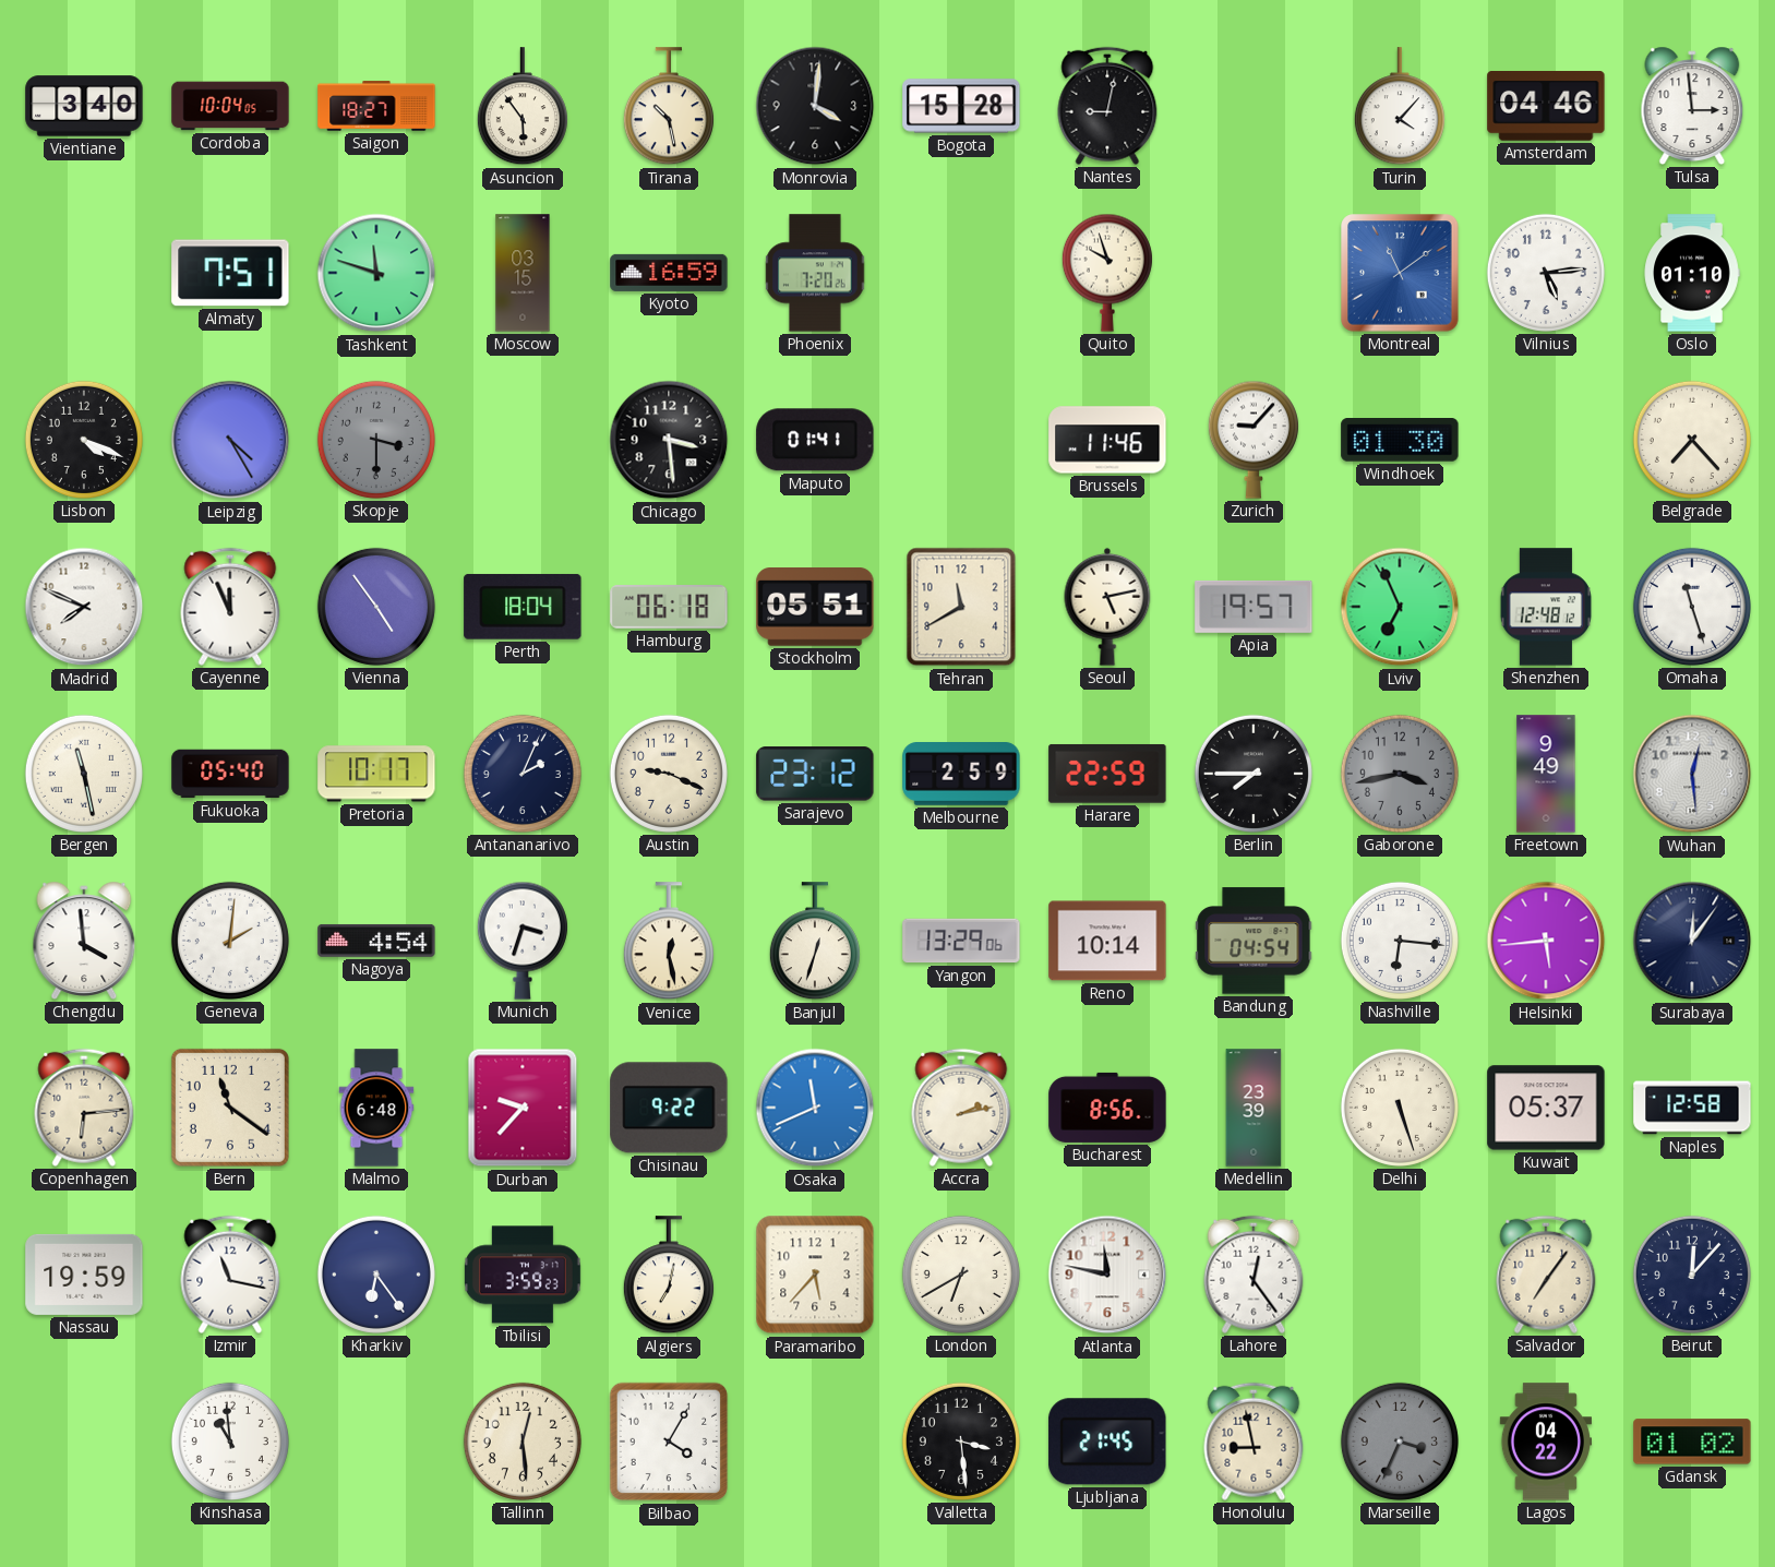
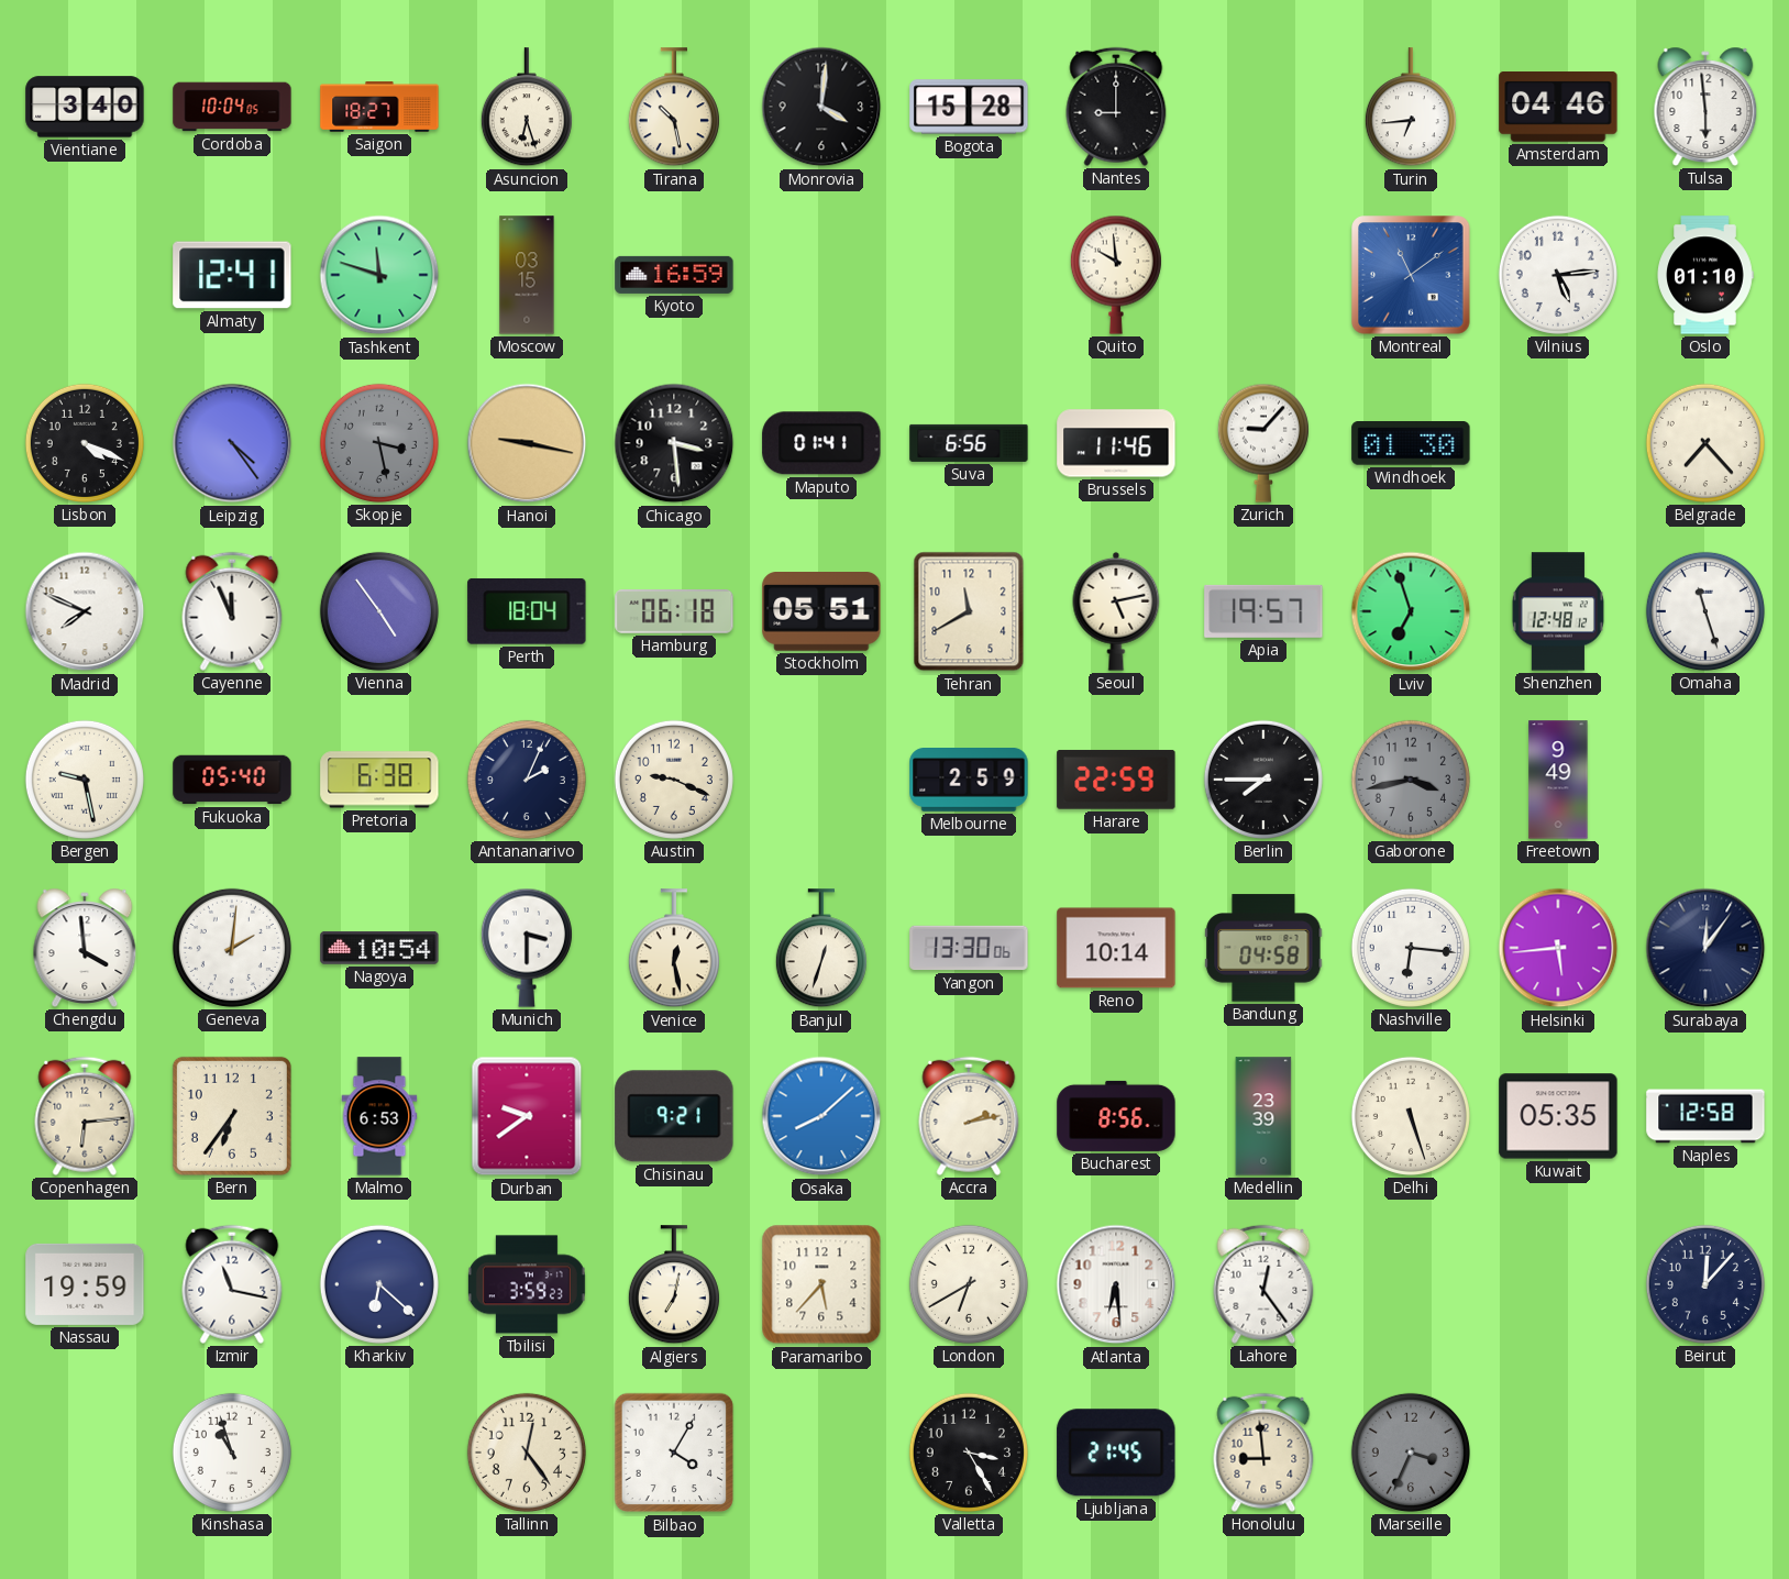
Asuncion: 5:54 -> 6:27
Nantes: 9:02 -> 9:00
Turin: 4:07 -> 6:44
Tulsa: 2:59 -> 5:59
Almaty: 7:51 -> 12:41
Phoenix: 7:20 -> none
Quito: 9:57 -> 9:59
Leipzig: 4:25 -> 4:24
Skopje: 3:30 -> 3:28
Hanoi: none -> 9:17
Suva: none -> 6:56
Lviv: 6:56 -> 6:57
Bergen: 11:28 -> 9:28
Pretoria: 10:17 -> 6:38
Sarajevo: 23:12 -> none
Wuhan: 12:29 -> none
Nagoya: 4:54 -> 10:54
Munich: 3:33 -> 3:30
Yangon: 13:29 -> 13:30
Bandung: 04:54 -> 04:58
Bern: 11:21 -> 6:36
Malmo: 6:48 -> 6:53
Durban: 9:37 -> 9:39
Chisinau: 9:22 -> 9:21
Osaka: 11:41 -> 8:08
Kuwait: 05:37 -> 05:35
Kharkiv: 6:24 -> 6:22
Atlanta: 11:47 -> 6:29
Salvador: 7:06 -> none
Kinshasa: 10:59 -> 10:57
Tallinn: 12:29 -> 12:24
Valletta: 3:29 -> 3:25
Honolulu: 8:58 -> 8:59
Lagos: 04:22 -> none
Gdansk: 01:02 -> none
